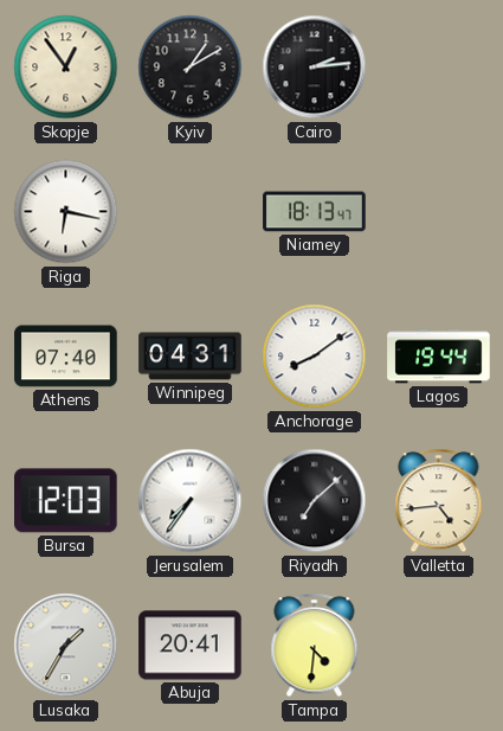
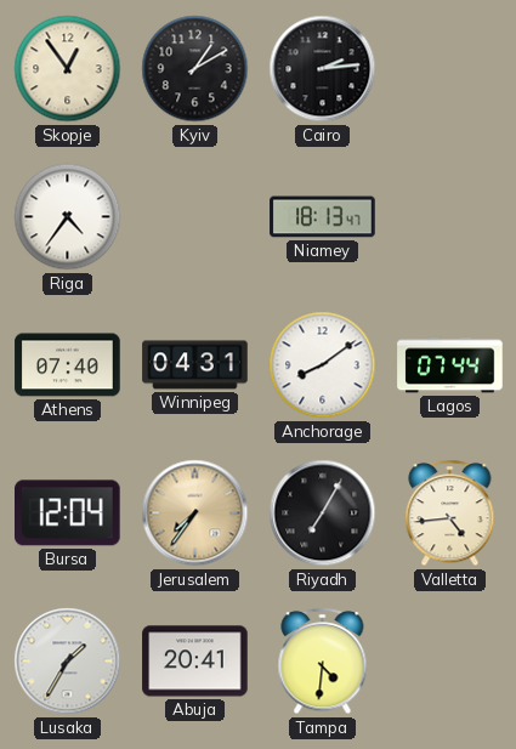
Riga: 6:17 -> 4:36
Lagos: 19:44 -> 07:44
Bursa: 12:03 -> 12:04
Jerusalem dial: white -> champagne
Riyadh: 7:08 -> 7:05
